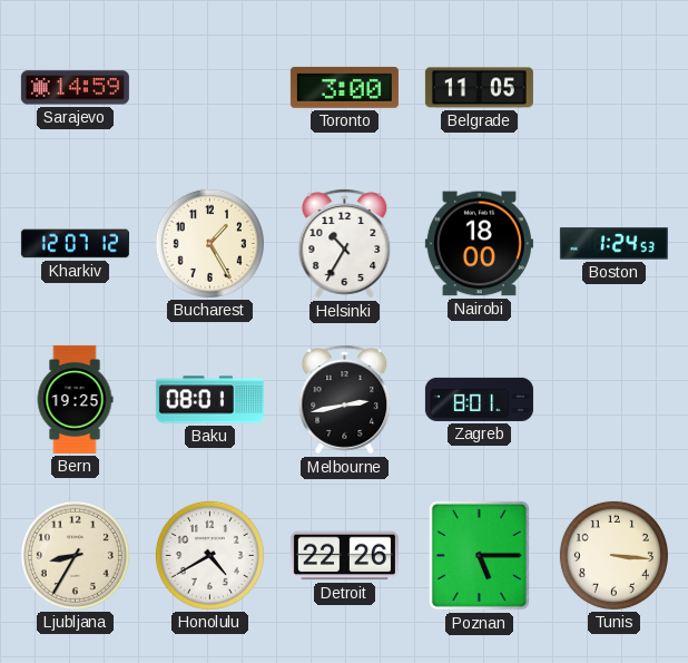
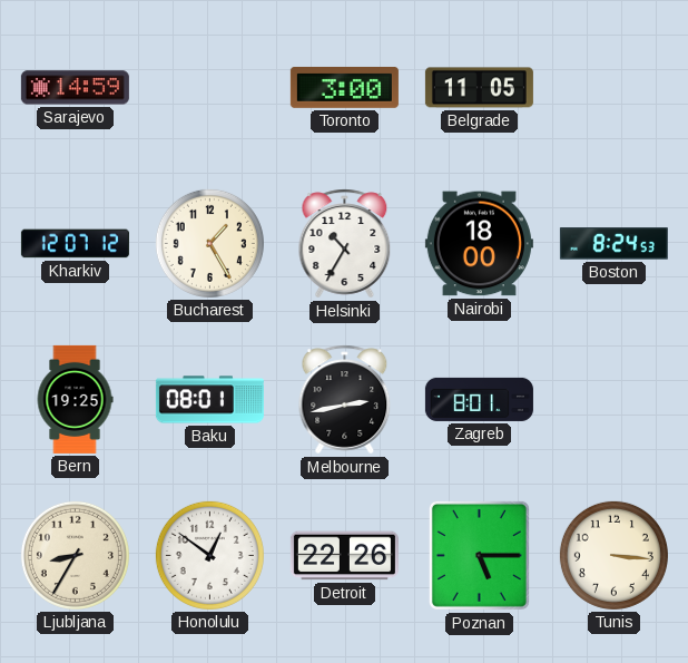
Boston: 1:24 -> 8:24
Honolulu: 4:40 -> 12:51
